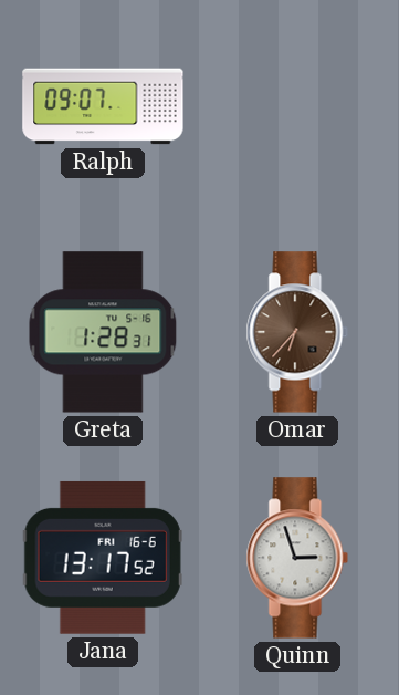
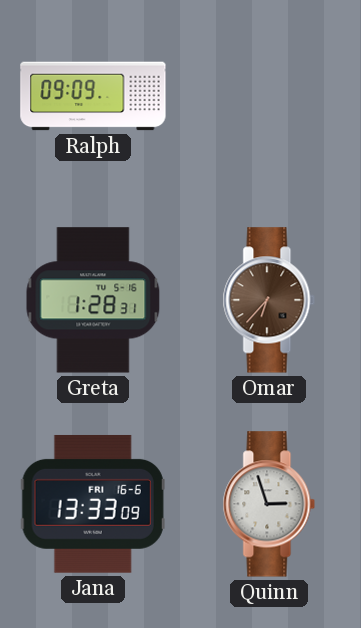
Ralph: 09:07 -> 09:09
Jana: 13:17 -> 13:33
